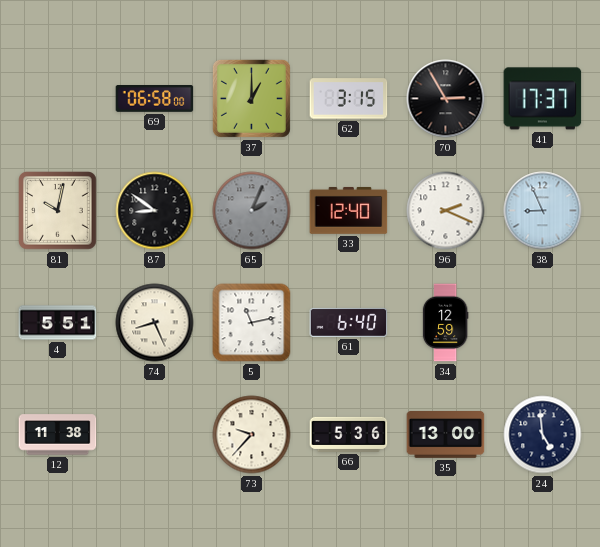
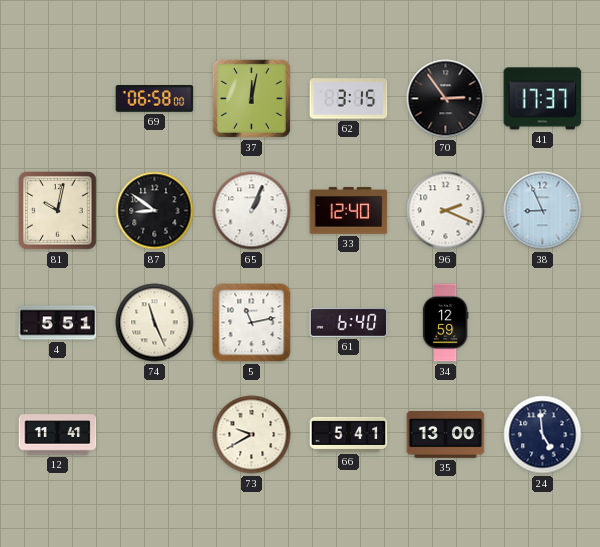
37: 1:00 -> 12:02
70: 2:55 -> 2:54
65: 2:04 -> 1:04
65 dial: grey -> white
74: 8:26 -> 11:26
12: 11:38 -> 11:41
73: 9:37 -> 9:40
66: 5:36 -> 5:41
